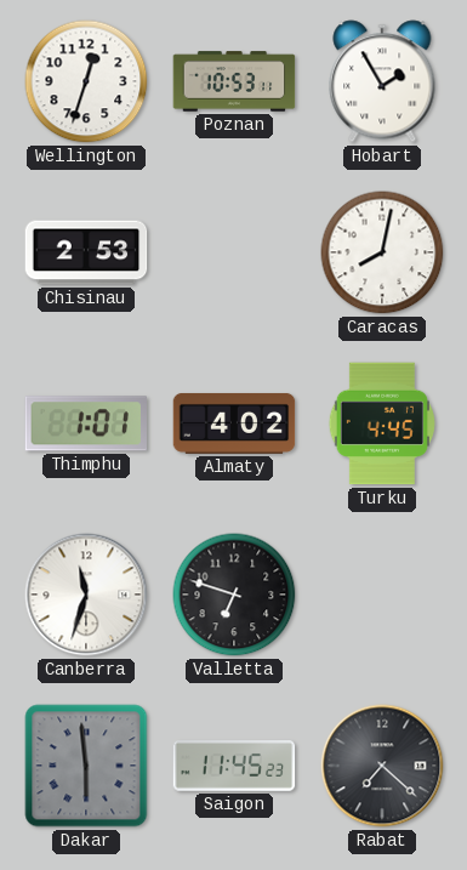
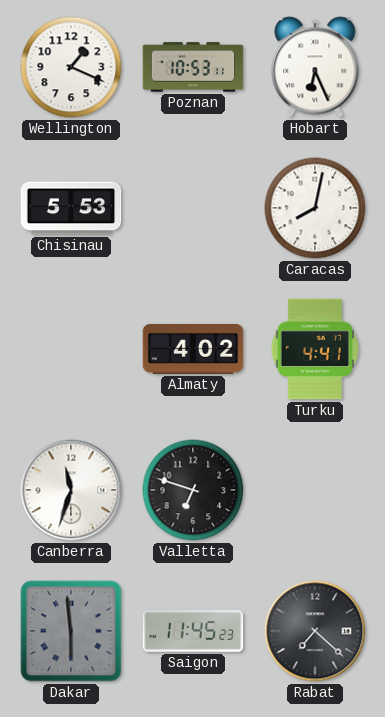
Wellington: 12:33 -> 1:19
Hobart: 1:55 -> 6:26
Chisinau: 2:53 -> 5:53
Thimphu: 1:01 -> none
Turku: 4:45 -> 4:41
